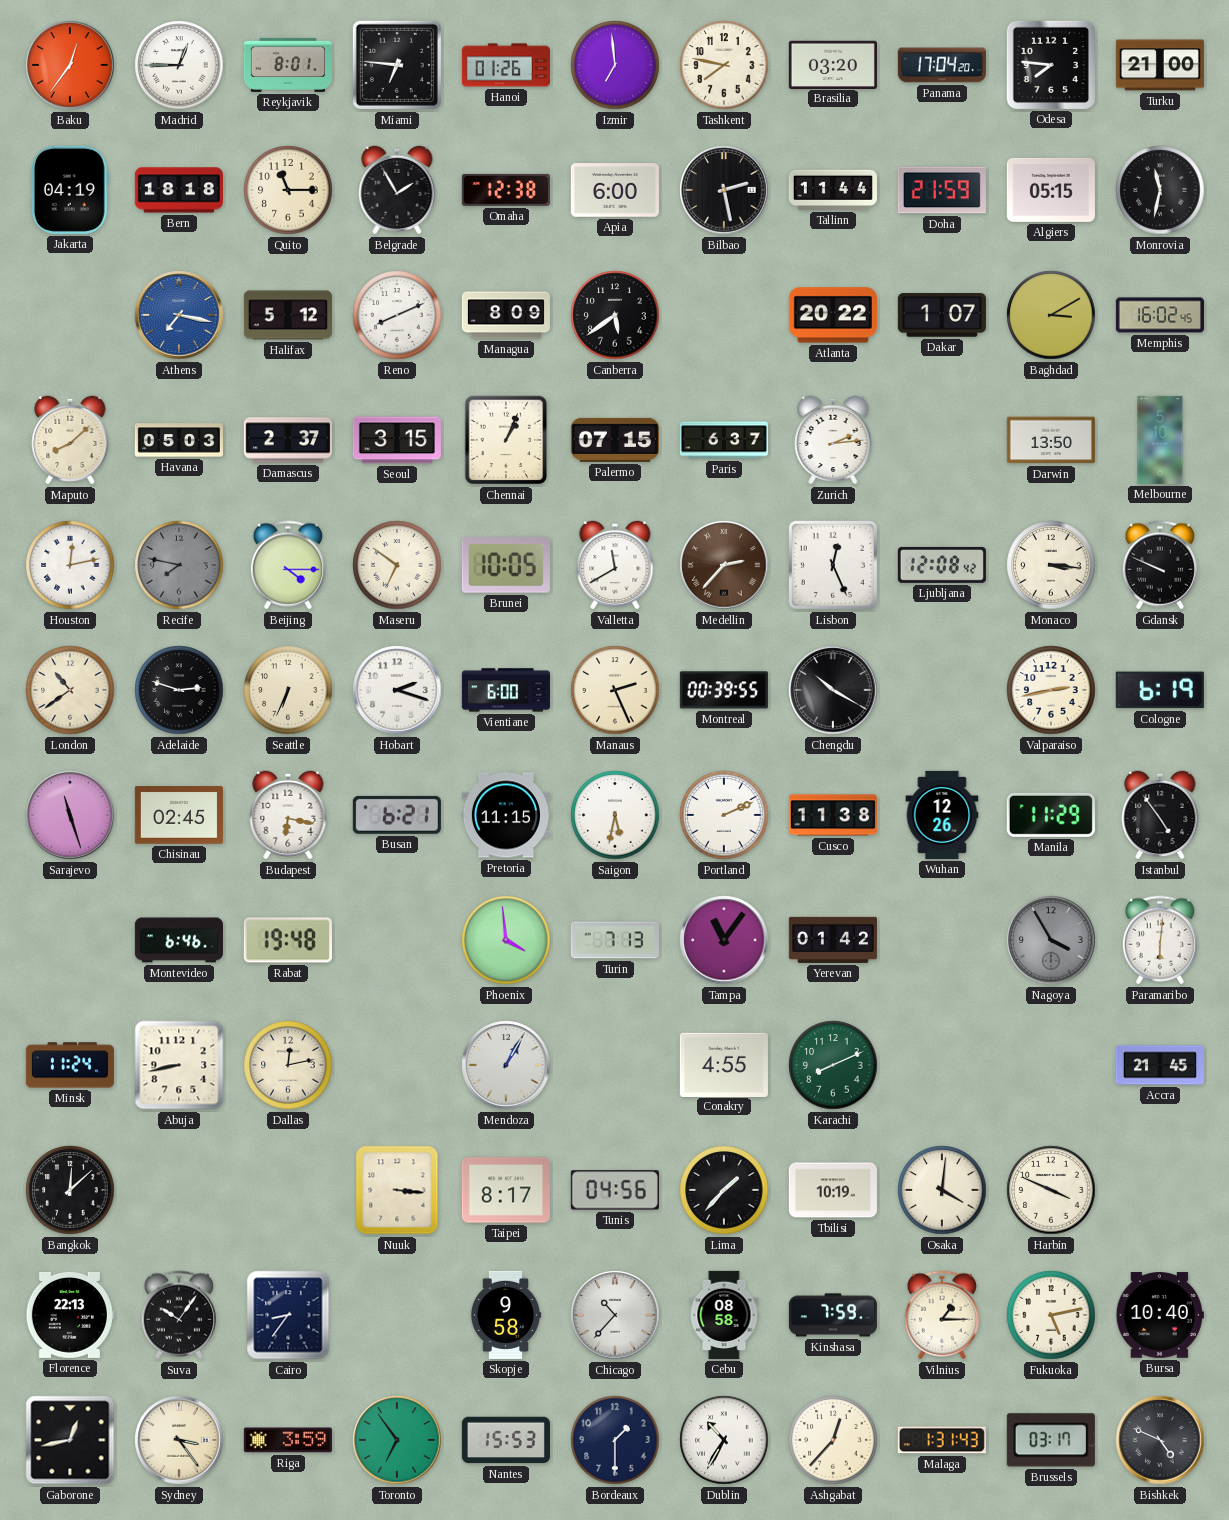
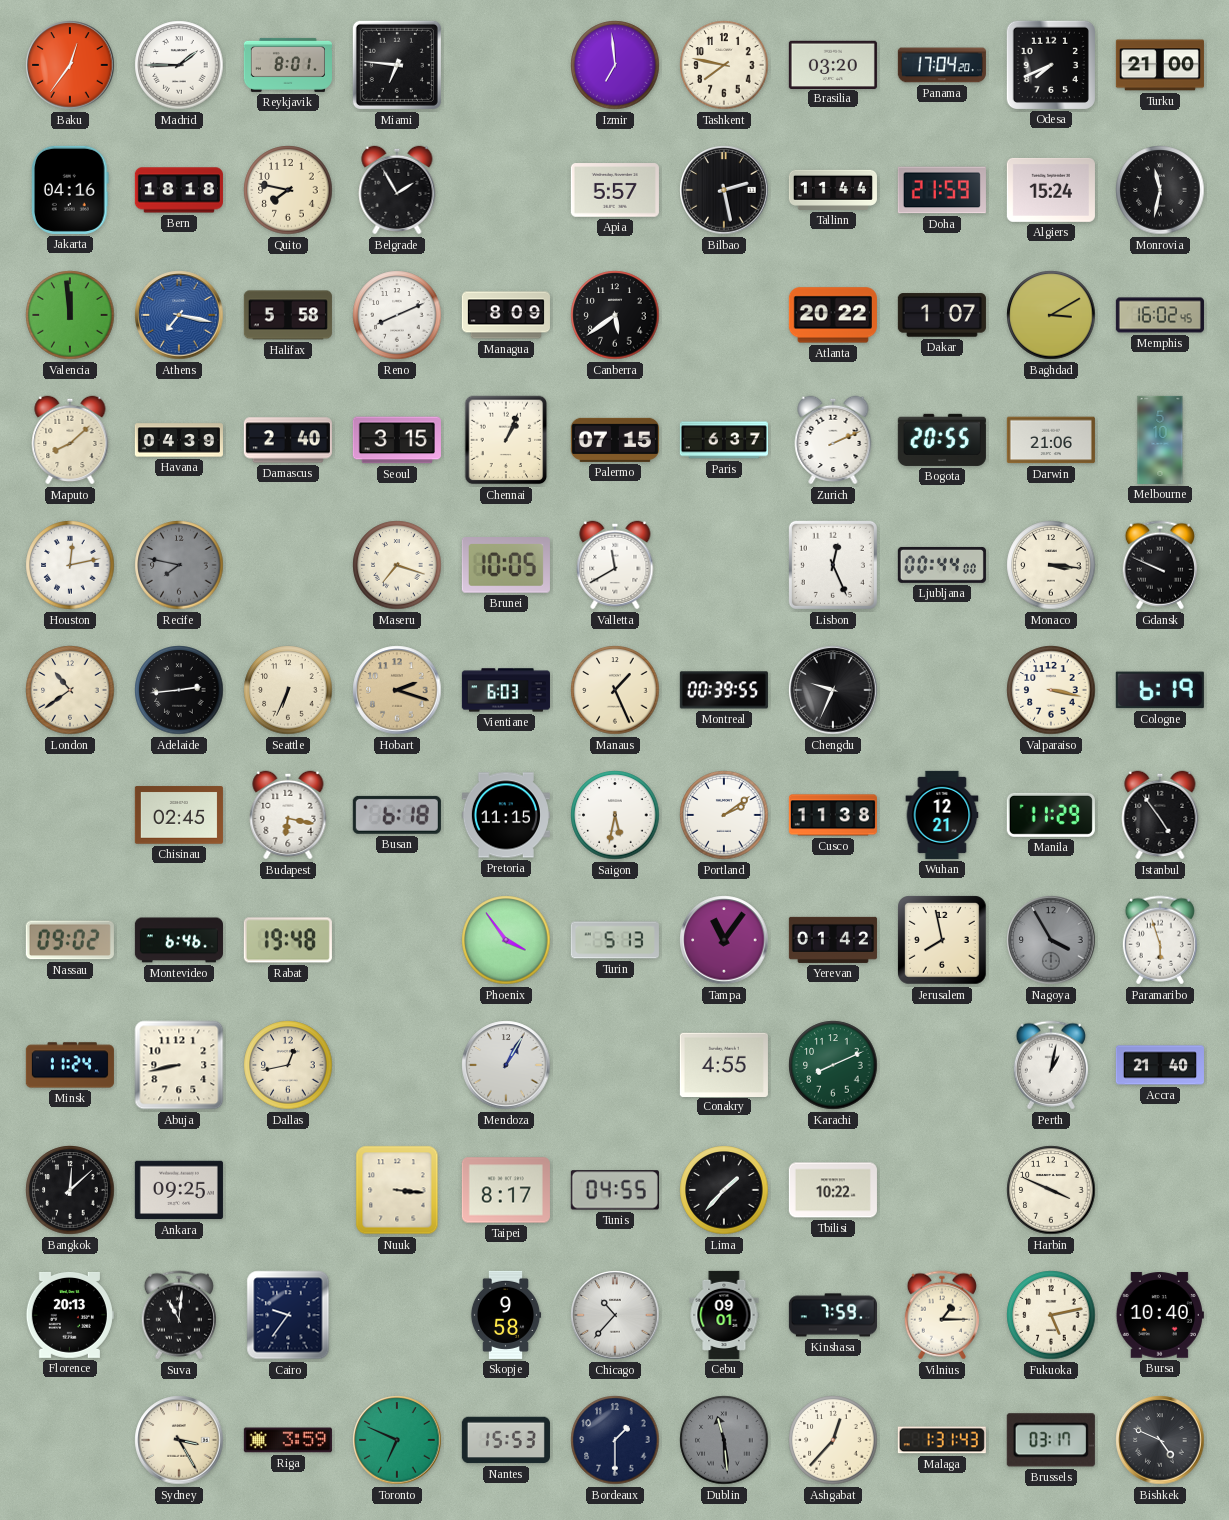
Madrid: 12:45 -> 1:45
Hanoi: 01:26 -> none
Odesa: 7:46 -> 7:41
Jakarta: 04:19 -> 04:16
Quito: 11:15 -> 7:47
Omaha: 12:38 -> none
Apia: 6:00 -> 5:57
Algiers: 05:15 -> 15:24
Valencia: none -> 11:59
Halifax: 5:12 -> 5:58
Havana: 05:03 -> 04:39
Damascus: 2:37 -> 2:40
Zurich: 2:14 -> 2:11
Bogota: none -> 20:55
Darwin: 13:50 -> 21:06
Beijing: 4:15 -> none
Maseru: 6:51 -> 7:18
Medellin: 2:37 -> none
Ljubljana: 12:08 -> 00:44
Adelaide: 2:48 -> 2:44
Hobart dial: white -> champagne
Vientiane: 6:00 -> 6:03
Manaus: 2:26 -> 1:26
Chengdu: 10:20 -> 9:34
Valparaiso: 2:43 -> 3:17
Sarajevo: 11:27 -> none
Busan: 6:21 -> 6:18
Portland: 2:11 -> 2:09
Wuhan: 12:26 -> 12:21
Nassau: none -> 09:02
Phoenix: 3:59 -> 3:54
Turin: 7:13 -> 5:13
Jerusalem: none -> 7:58
Paramaribo: 6:01 -> 5:57
Dallas: 12:13 -> 12:43
Perth: none -> 1:02
Accra: 21:45 -> 21:40
Ankara: none -> 09:25
Tunis: 04:56 -> 04:55
Tbilisi: 10:19 -> 10:22
Osaka: 4:01 -> none
Florence: 22:13 -> 20:13
Suva: 10:06 -> 11:01
Cairo: 8:36 -> 9:36
Cebu: 08:58 -> 09:01
Gaborone: 12:43 -> none
Sydney: 3:24 -> 3:25
Toronto: 6:54 -> 6:49
Dublin: 10:35 -> 11:29
Dublin dial: white -> grey
